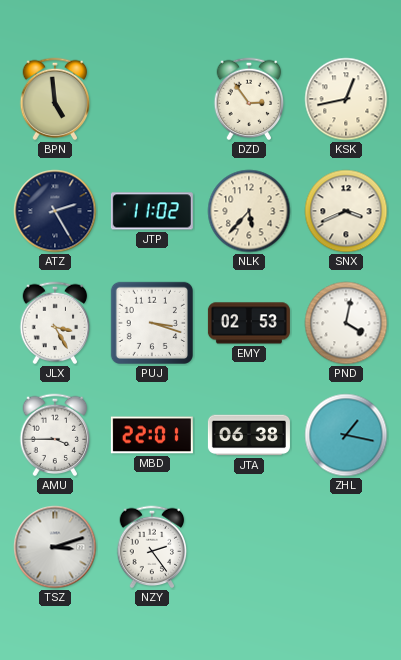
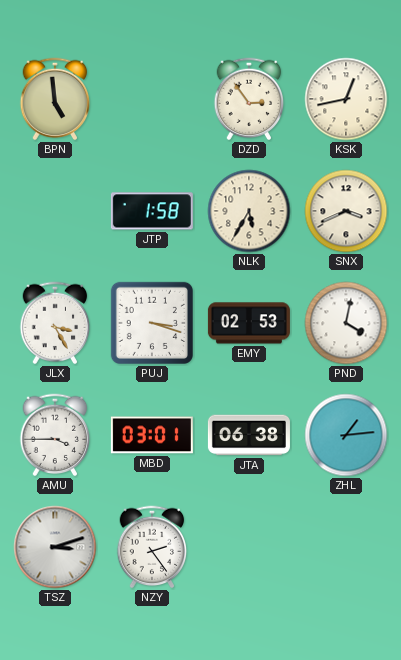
ATZ: 2:25 -> none
JTP: 11:02 -> 1:58
NLK: 5:37 -> 5:35
MBD: 22:01 -> 03:01
ZHL: 1:17 -> 1:14
